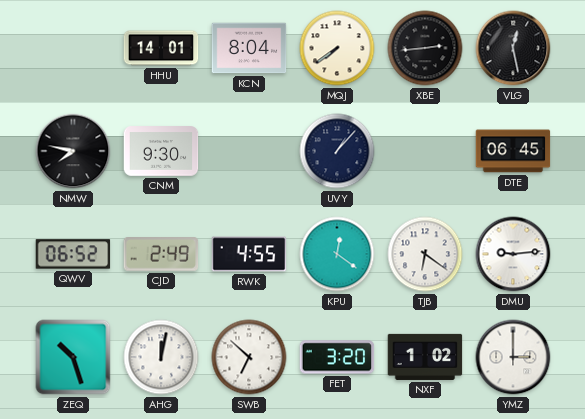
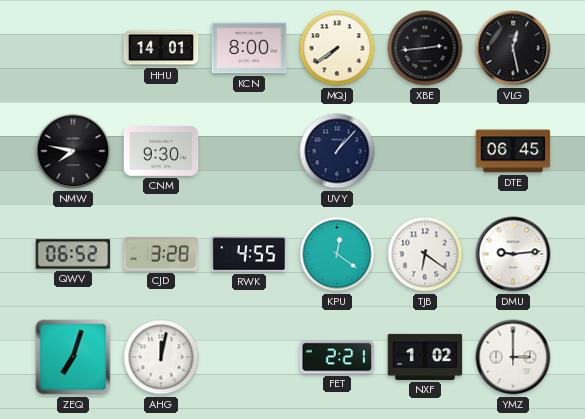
KCN: 8:04 -> 8:00
CJD: 2:49 -> 3:28
ZEQ: 10:27 -> 7:03
SWB: 6:52 -> none
FET: 3:20 -> 2:21
